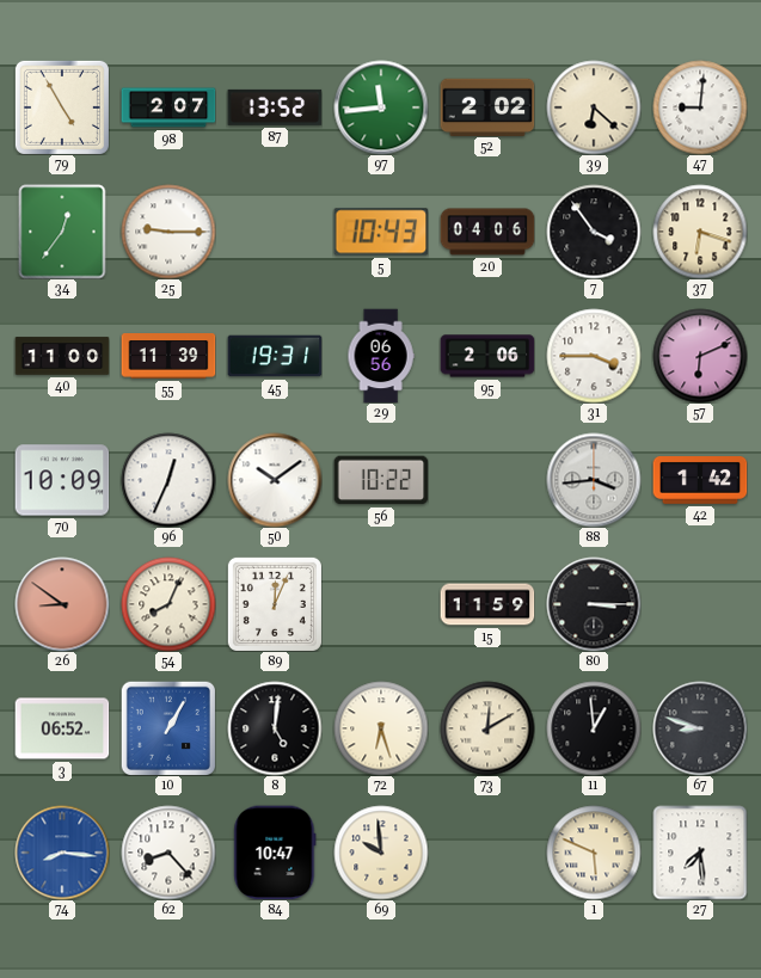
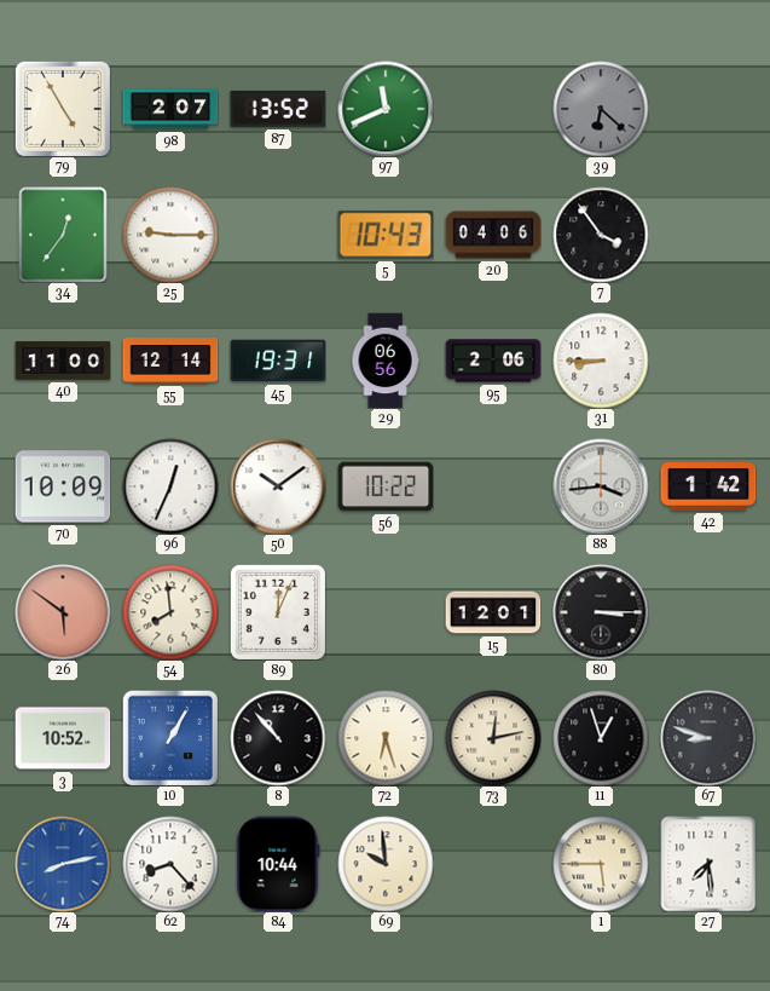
97: 11:44 -> 11:41
52: 2:02 -> none
39 dial: cream -> grey
47: 9:01 -> none
37: 6:18 -> none
55: 11:39 -> 12:14
31: 3:45 -> 8:45
57: 6:11 -> none
26: 8:51 -> 5:51
54: 8:04 -> 7:59
15: 11:59 -> 12:01
3: 06:52 -> 10:52
8: 5:01 -> 10:53
73: 12:10 -> 12:13
11: 12:59 -> 12:57
74: 8:16 -> 8:13
84: 10:47 -> 10:44
1: 5:49 -> 5:45
